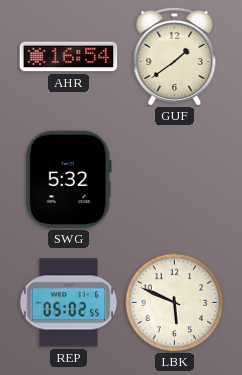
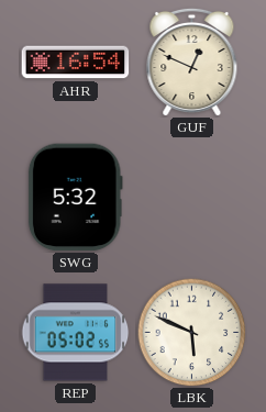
GUF: 1:39 -> 12:49
